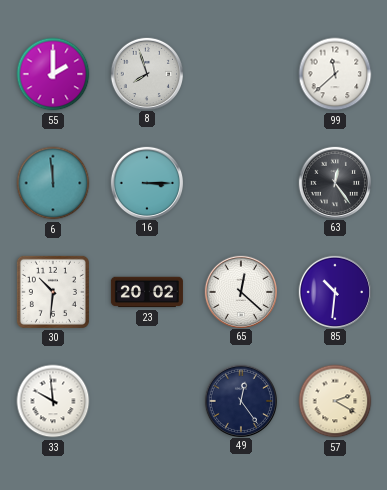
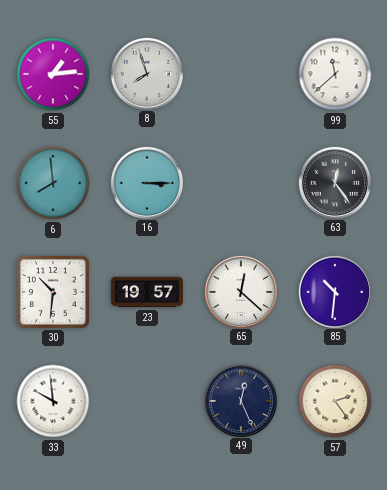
55: 2:00 -> 1:14
6: 11:59 -> 7:59
23: 20:02 -> 19:57
49: 12:24 -> 12:26
57: 2:20 -> 2:24
